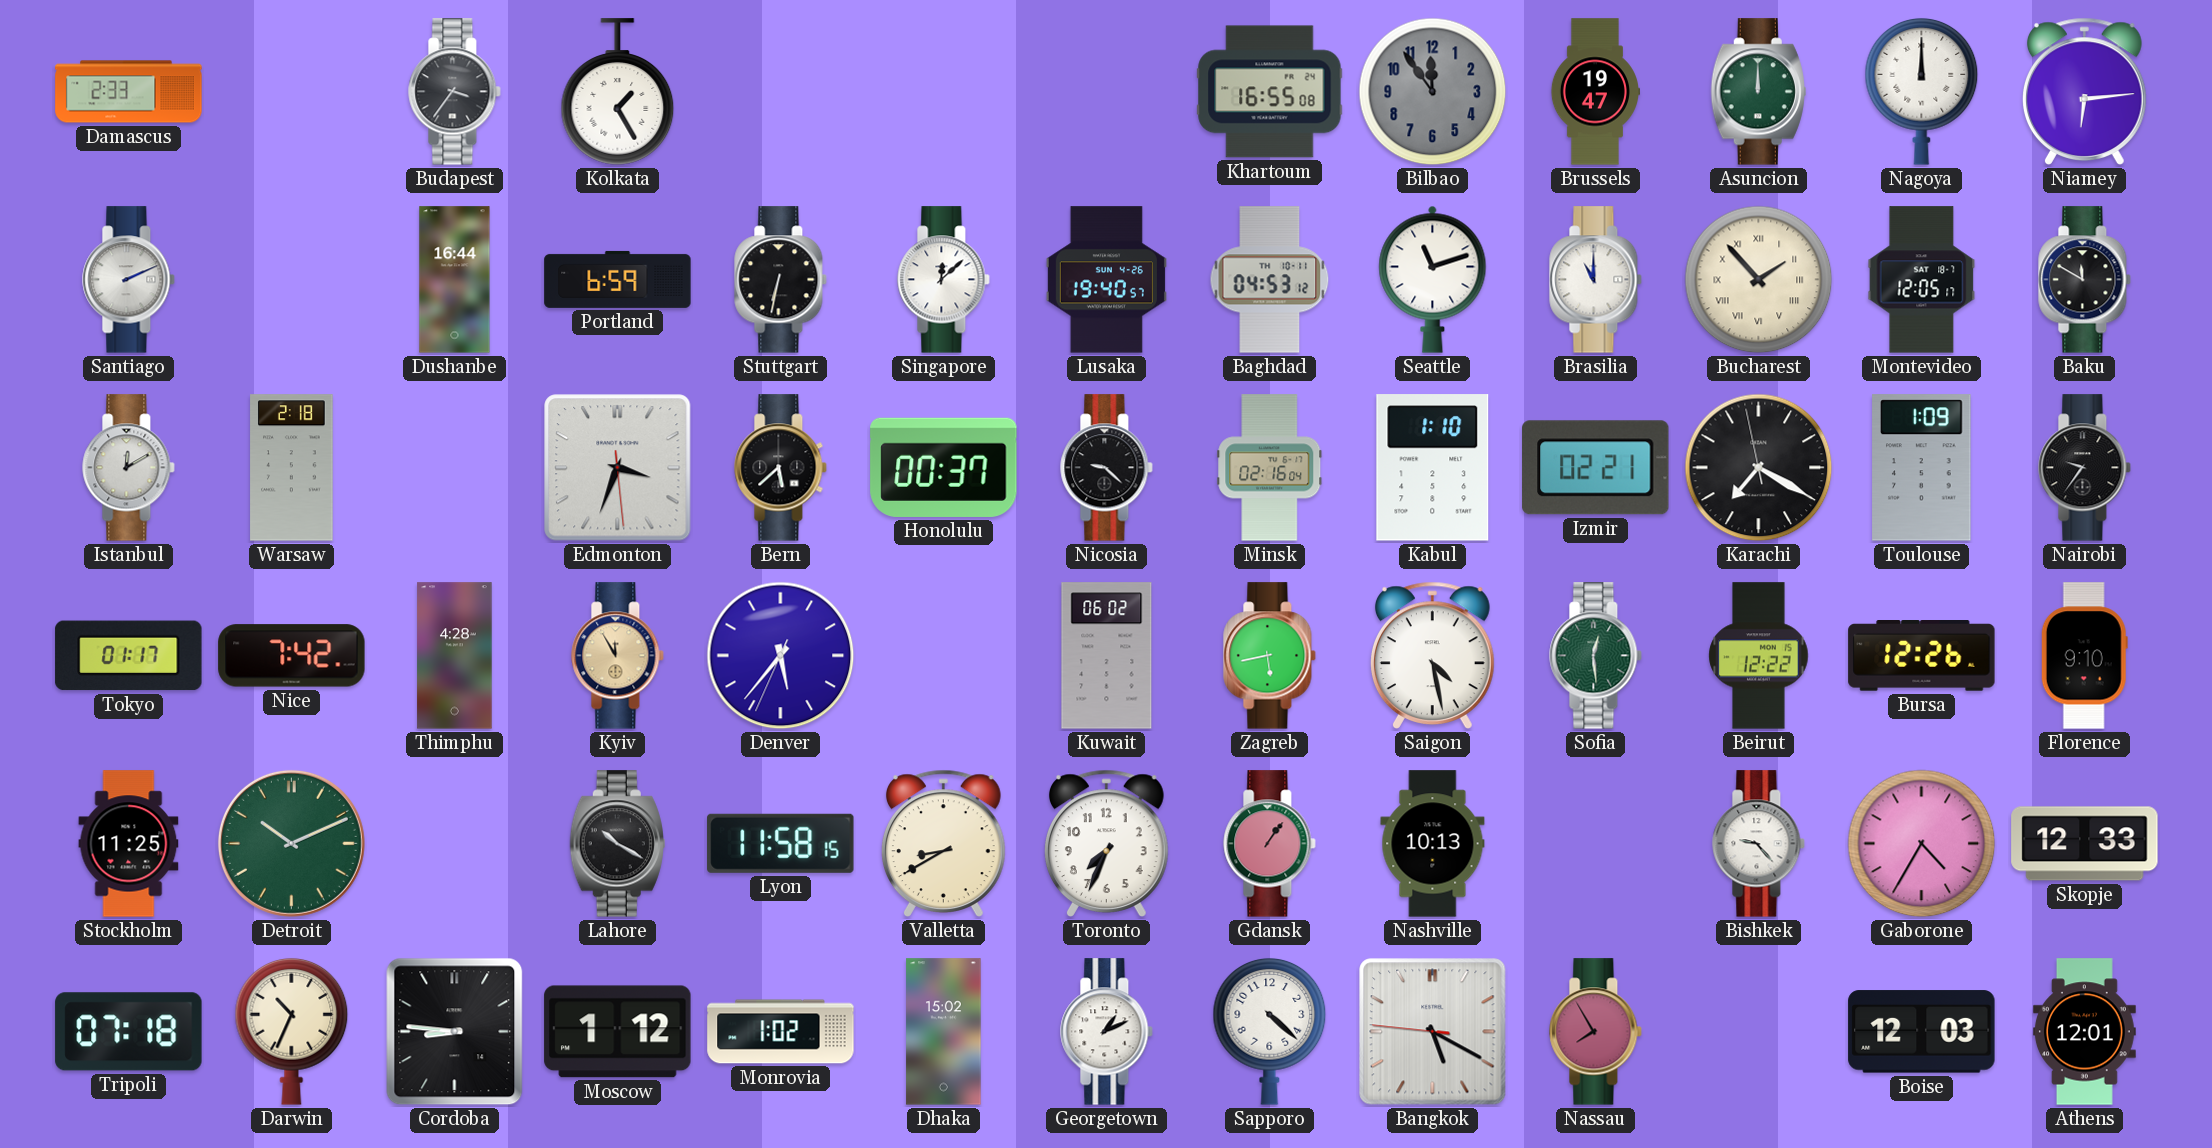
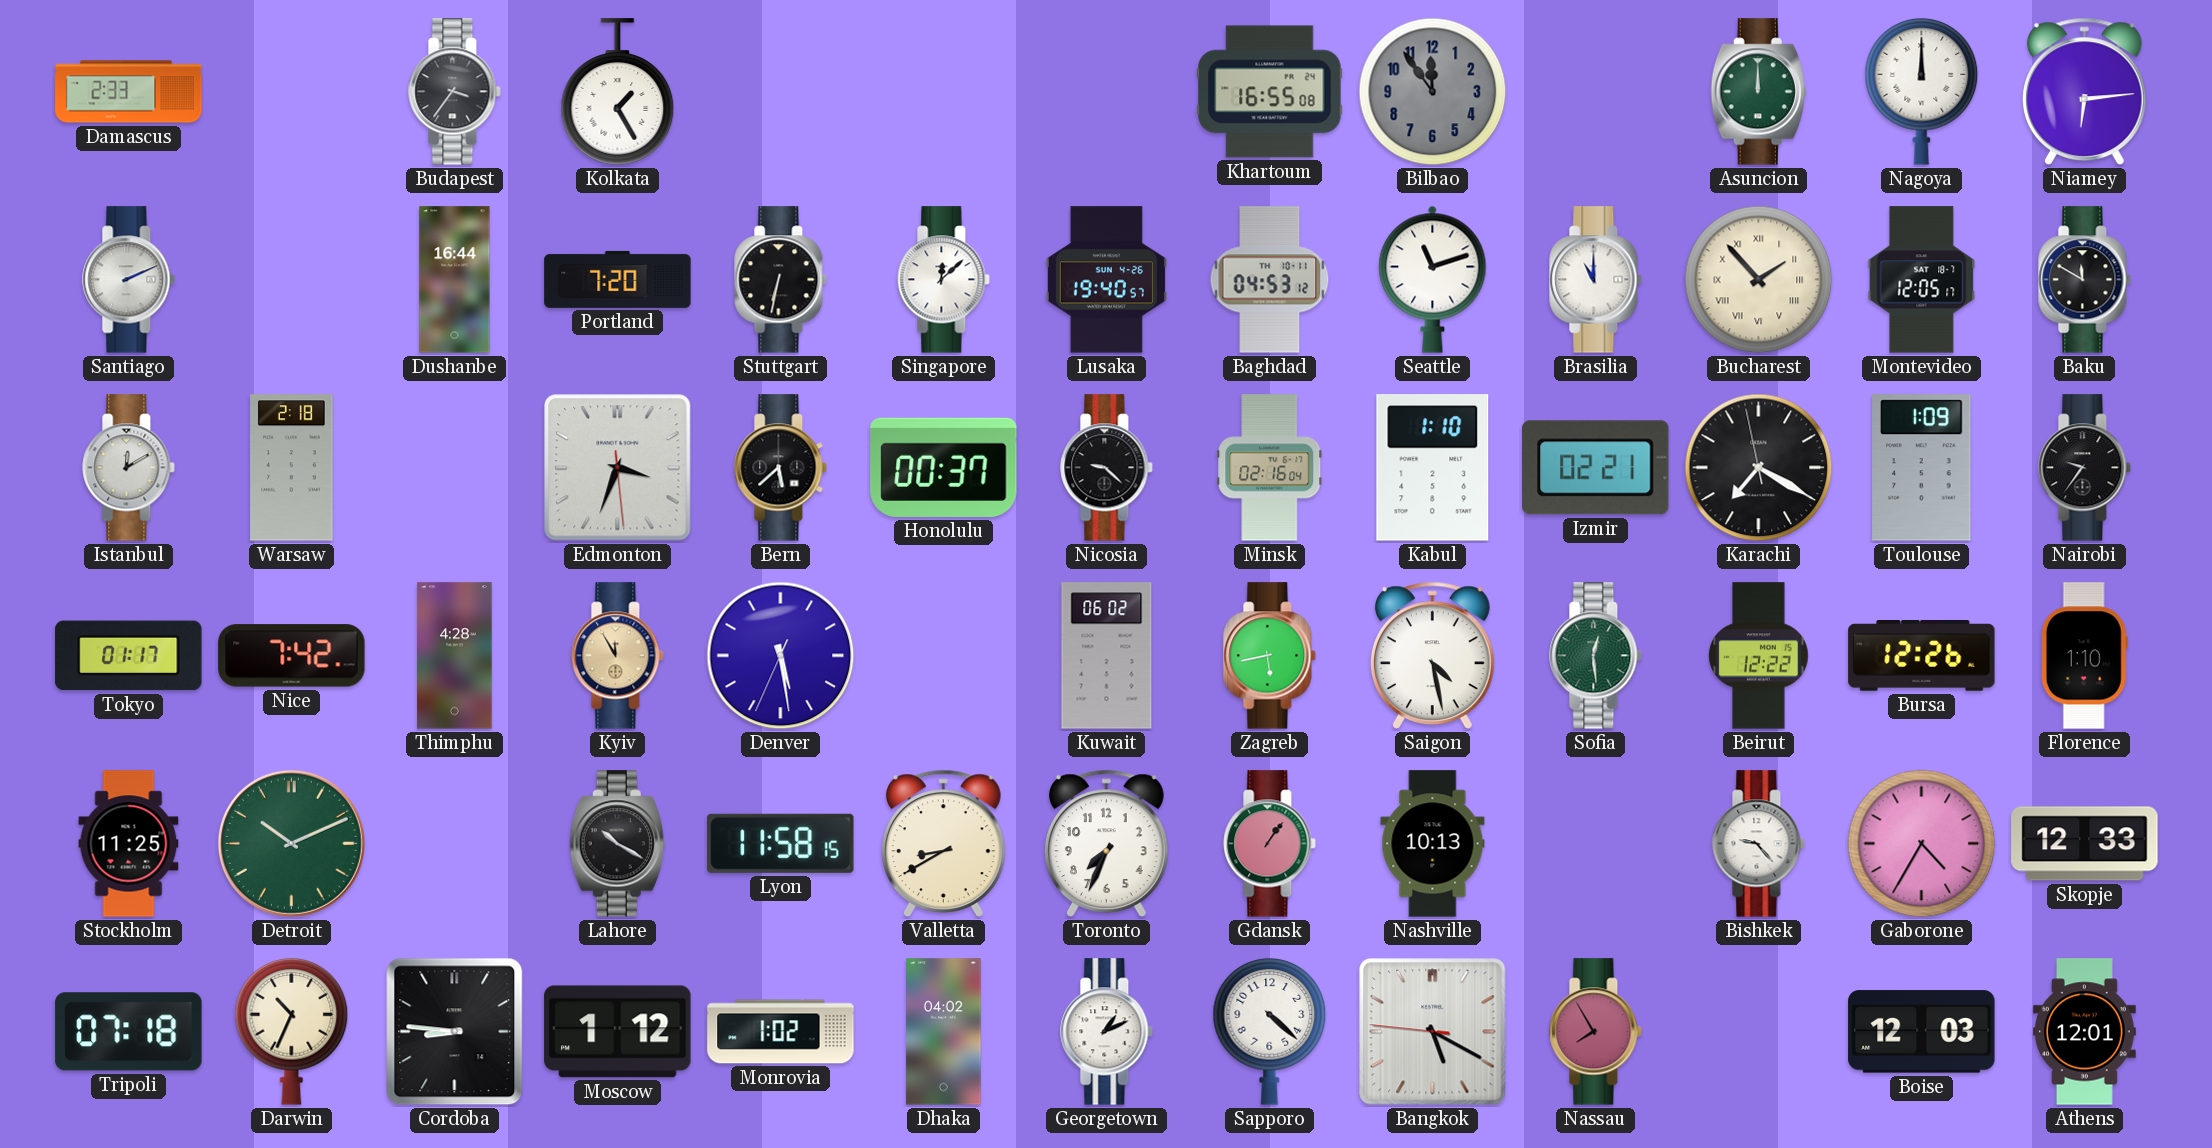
Brussels: 19:47 -> none
Portland: 6:59 -> 7:20
Denver: 5:36 -> 5:28
Florence: 9:10 -> 1:10
Dhaka: 15:02 -> 04:02
